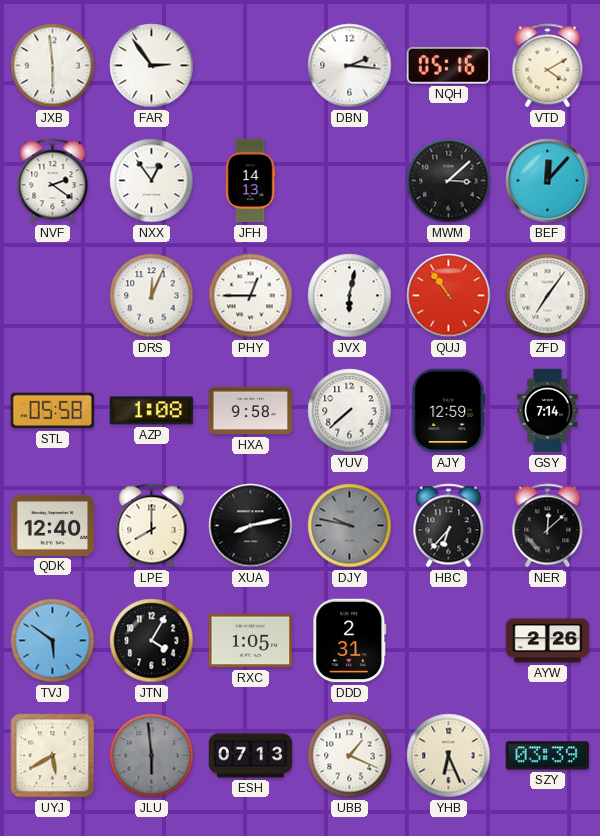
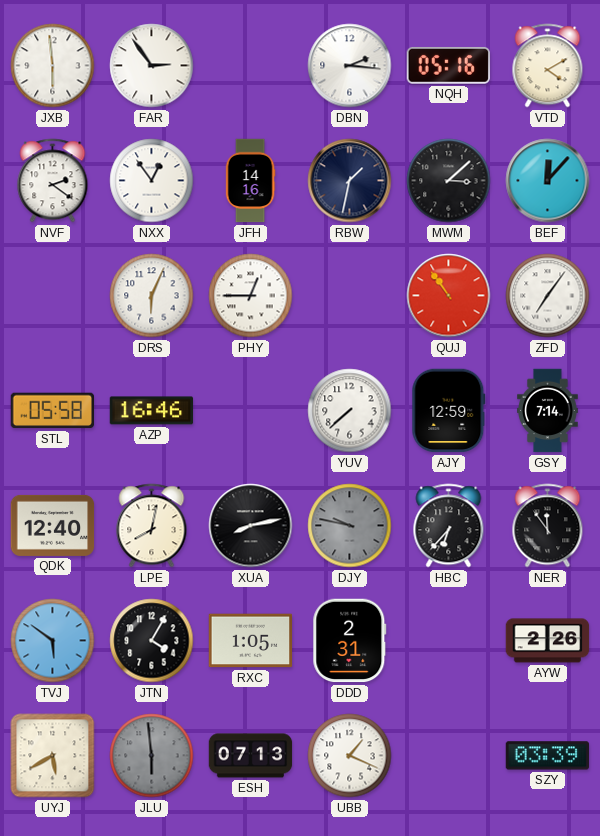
JFH: 14:13 -> 14:16
RBW: none -> 1:32
DRS: 12:04 -> 6:04
JVX: 6:02 -> none
AZP: 1:08 -> 16:46
HXA: 9:58 -> none
LPE: 8:00 -> 8:02
NER: 12:08 -> 11:54
YHB: 6:26 -> none
